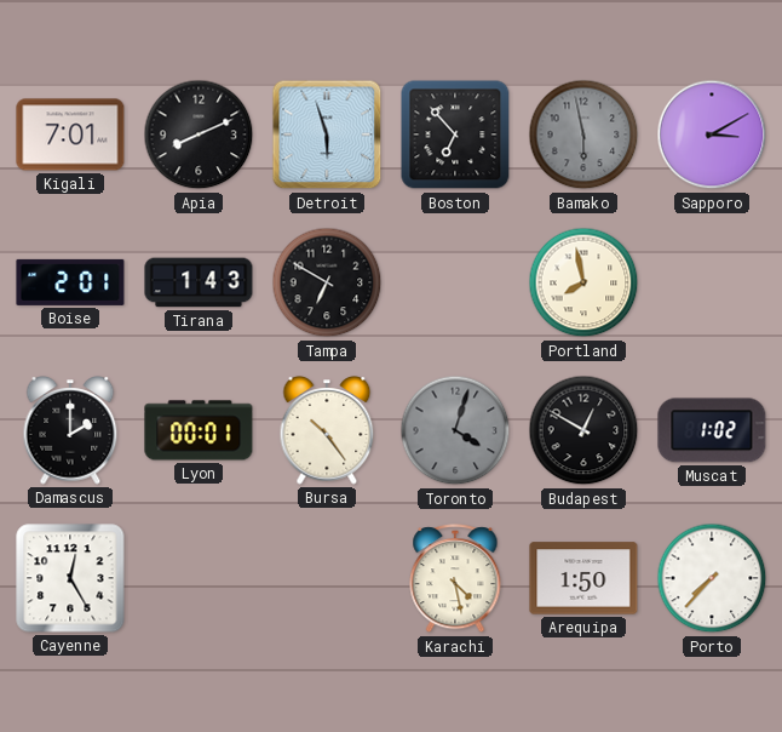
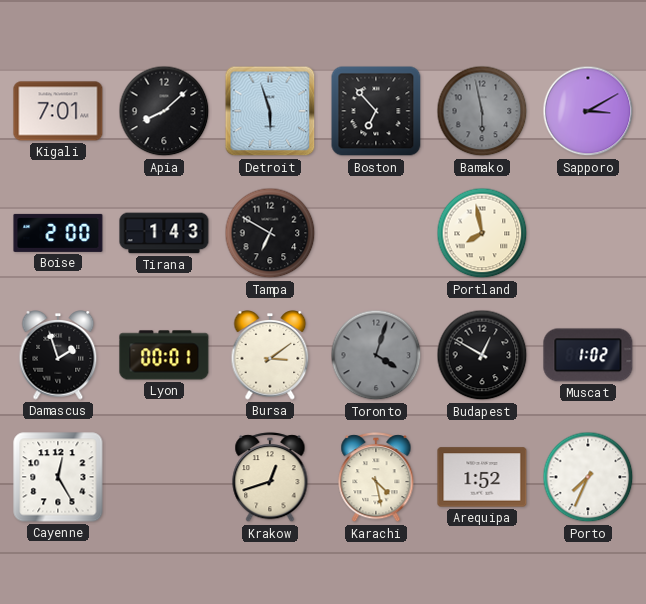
Apia: 8:11 -> 8:08
Boise: 2:01 -> 2:00
Damascus: 2:00 -> 1:57
Bursa: 10:24 -> 3:09
Krakow: none -> 12:42
Arequipa: 1:50 -> 1:52
Porto: 7:37 -> 7:34
